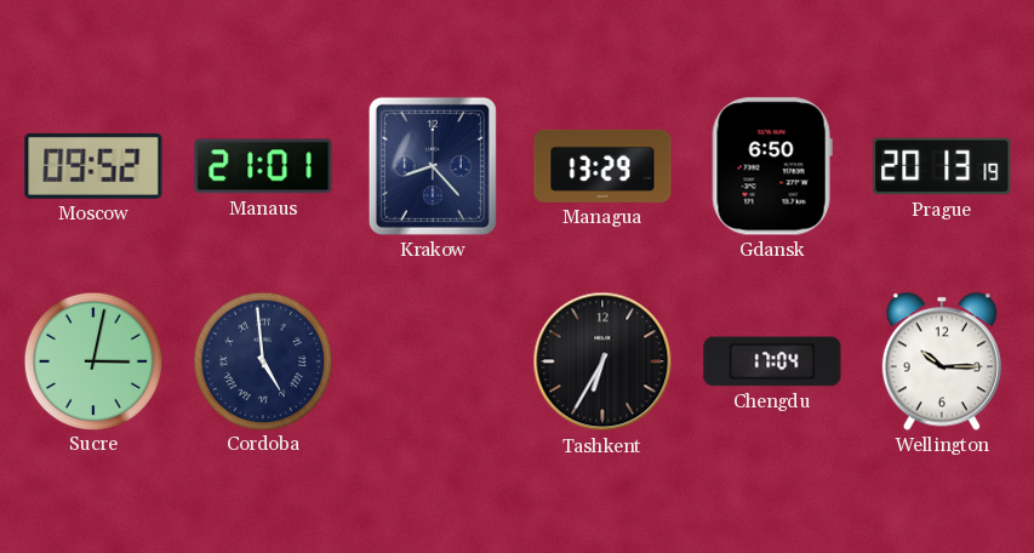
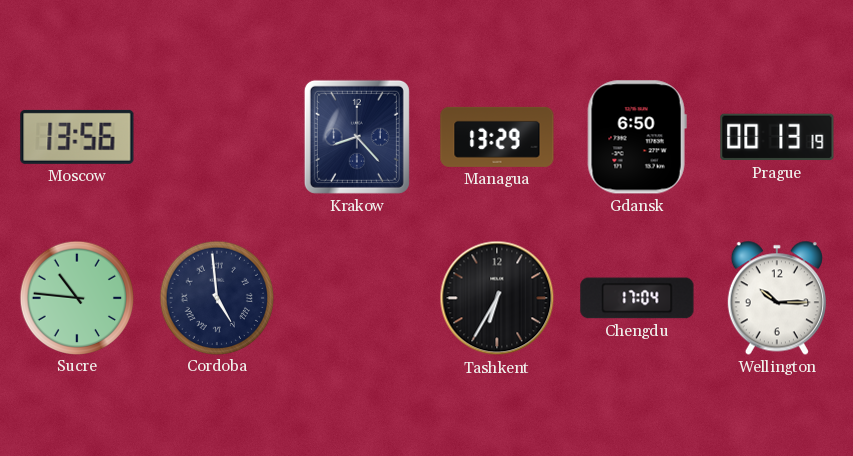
Moscow: 09:52 -> 13:56
Manaus: 21:01 -> none
Prague: 20:13 -> 00:13
Sucre: 3:02 -> 10:46
